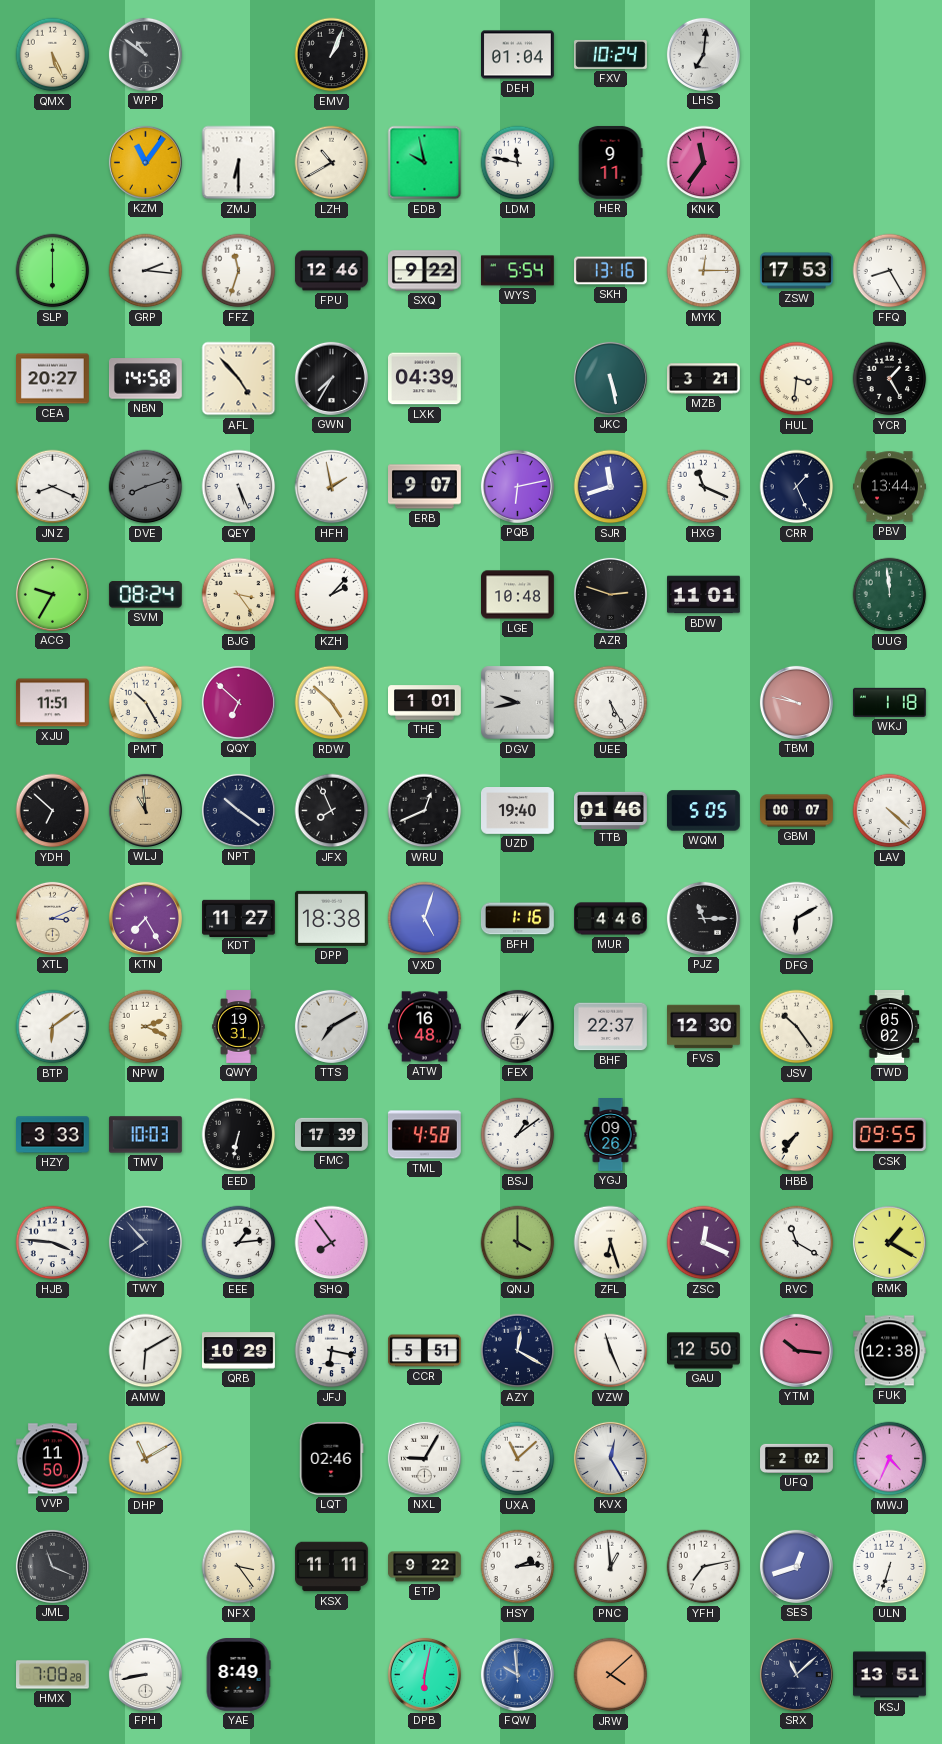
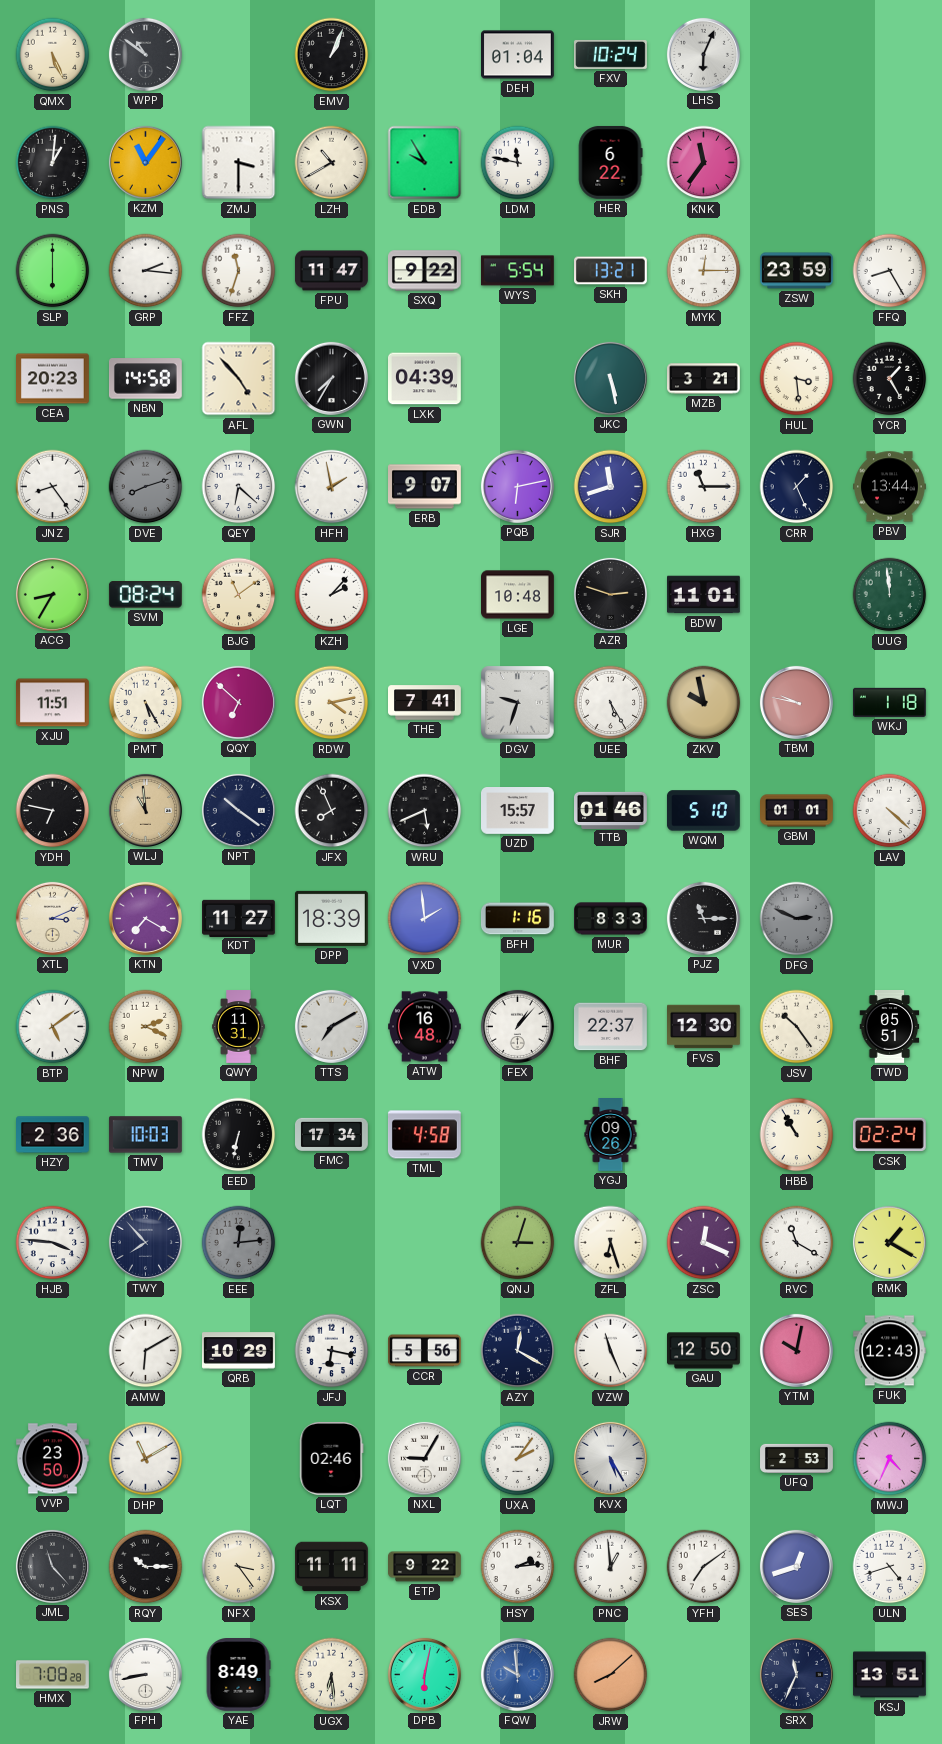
LHS: 7:01 -> 6:04
PNS: none -> 1:01
ZMJ: 6:30 -> 3:30
EDB: 9:58 -> 9:55
HER: 9:11 -> 6:22
FPU: 12:46 -> 11:47
SKH: 13:16 -> 13:21
ZSW: 17:53 -> 23:59
CEA: 20:27 -> 20:23
HUL: 3:31 -> 3:29
JNZ: 8:19 -> 8:24
QEY: 5:26 -> 6:22
HXG: 11:19 -> 11:15
ACG: 9:35 -> 8:35
BJG: 3:24 -> 11:09
PMT: 10:25 -> 5:25
RDW: 4:52 -> 4:13
THE: 1:01 -> 7:41
DGV: 9:43 -> 9:33
ZKV: none -> 9:58
YDH: 6:52 -> 6:47
WRU: 12:41 -> 5:41
UZD: 19:40 -> 15:57
WQM: 5:05 -> 5:10
GBM: 00:07 -> 01:01
KTN: 7:25 -> 7:20
DPP: 18:38 -> 18:39
VXD: 5:03 -> 1:59
MUR: 4:46 -> 8:33
DFG: 6:10 -> 2:49
DFG dial: white -> grey
BTP: 6:09 -> 5:09
QWY: 19:31 -> 11:31
TWD: 05:02 -> 05:51
HZY: 3:33 -> 2:36
FMC: 17:39 -> 17:34
BSJ: 1:09 -> none
HBB: 7:36 -> 10:55
CSK: 09:55 -> 02:24
EEE: 1:14 -> 12:14
EEE dial: white -> grey
SHQ: 7:54 -> none
QNJ: 4:00 -> 3:03
CCR: 5:51 -> 5:56
YTM: 10:16 -> 10:02
FUK: 12:38 -> 12:43
VVP: 11:50 -> 23:50
UXA: 11:08 -> 2:06
KVX: 12:25 -> 5:25
UFQ: 2:02 -> 2:53
JML: 11:19 -> 11:23
RQY: none -> 10:15
YFH: 7:13 -> 7:09
ULN: 6:33 -> 4:42
UGX: none -> 6:29
JRW: 4:08 -> 8:08
SRX: 11:08 -> 11:34
